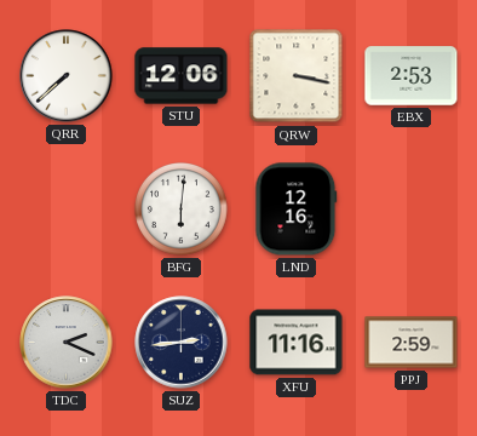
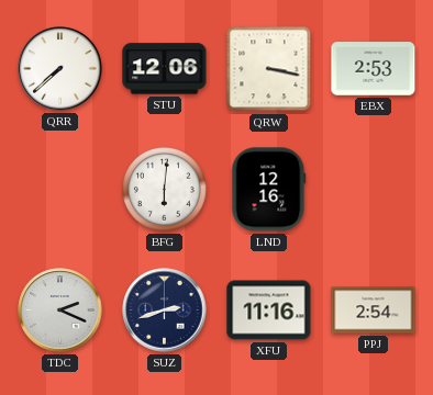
SUZ: 2:44 -> 2:42
PPJ: 2:59 -> 2:54
